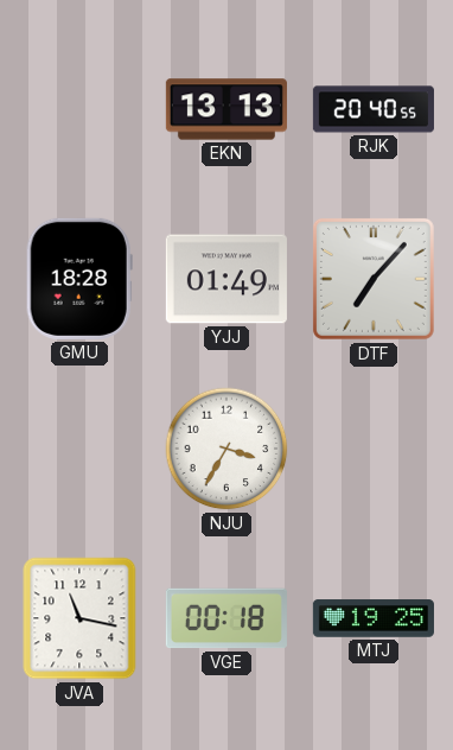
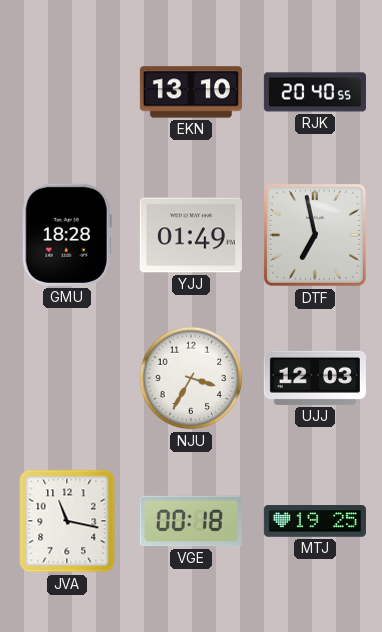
EKN: 13:13 -> 13:10
DTF: 7:07 -> 6:58
UJJ: none -> 12:03
